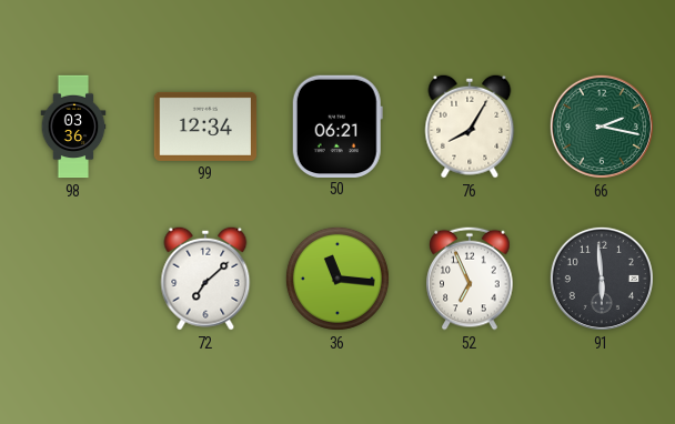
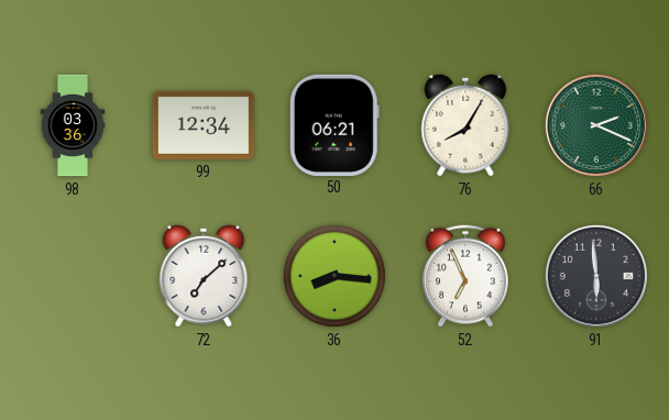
66: 2:17 -> 2:19
36: 11:16 -> 8:16
